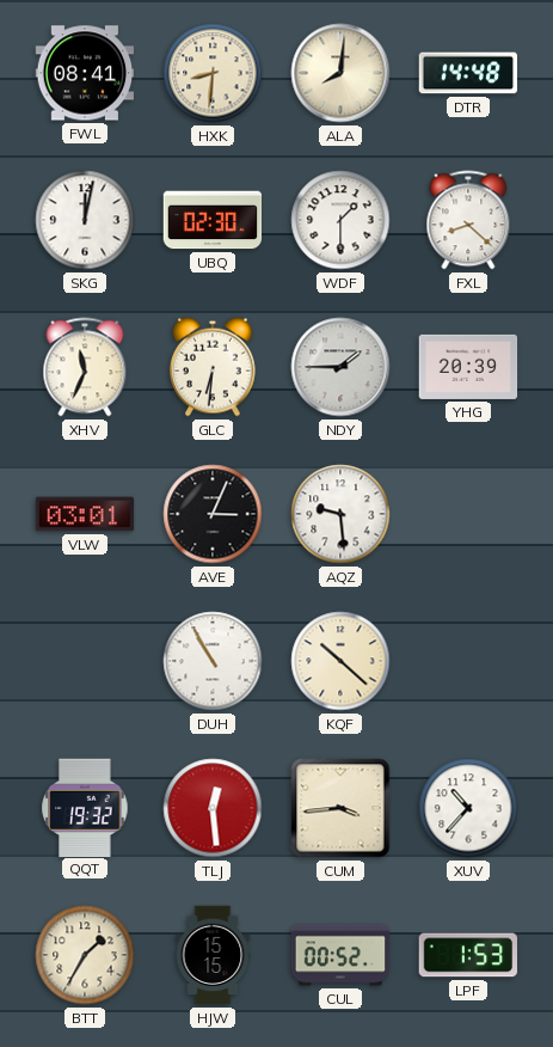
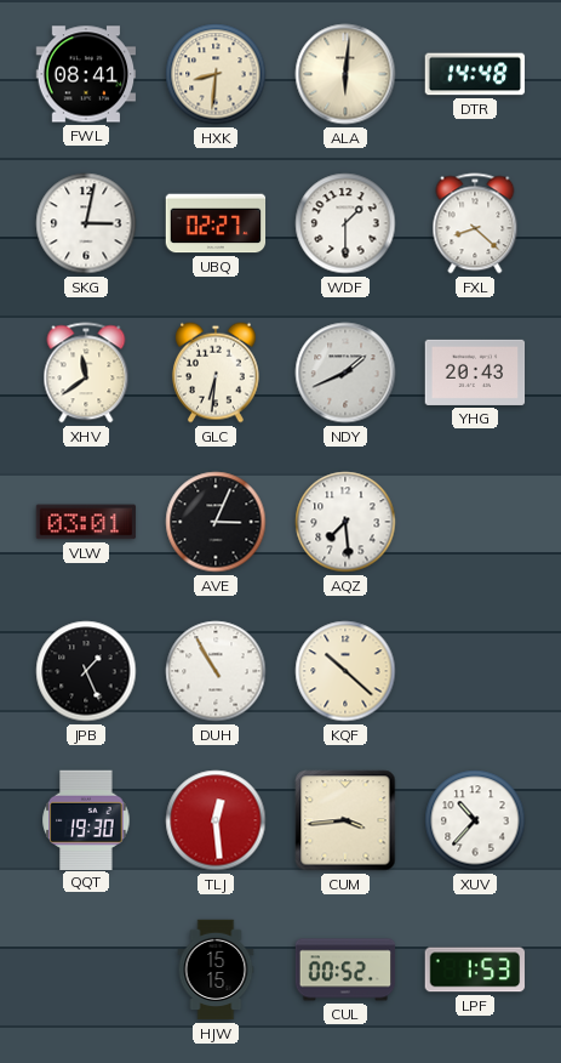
ALA: 8:01 -> 6:01
SKG: 12:02 -> 3:02
UBQ: 02:30 -> 02:27
XHV: 11:34 -> 11:39
NDY: 1:45 -> 1:41
YHG: 20:39 -> 20:43
AQZ: 9:29 -> 7:29
JPB: none -> 1:26
QQT: 19:32 -> 19:30
BTT: 1:35 -> none
